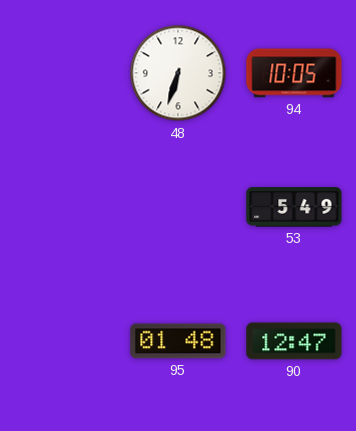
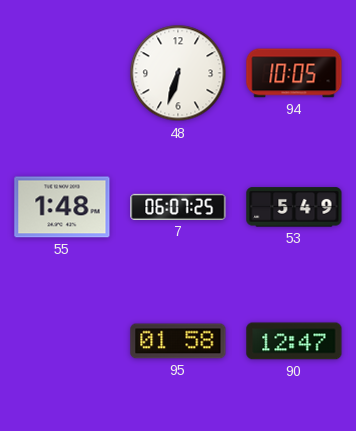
55: none -> 1:48
7: none -> 06:07
95: 01:48 -> 01:58
